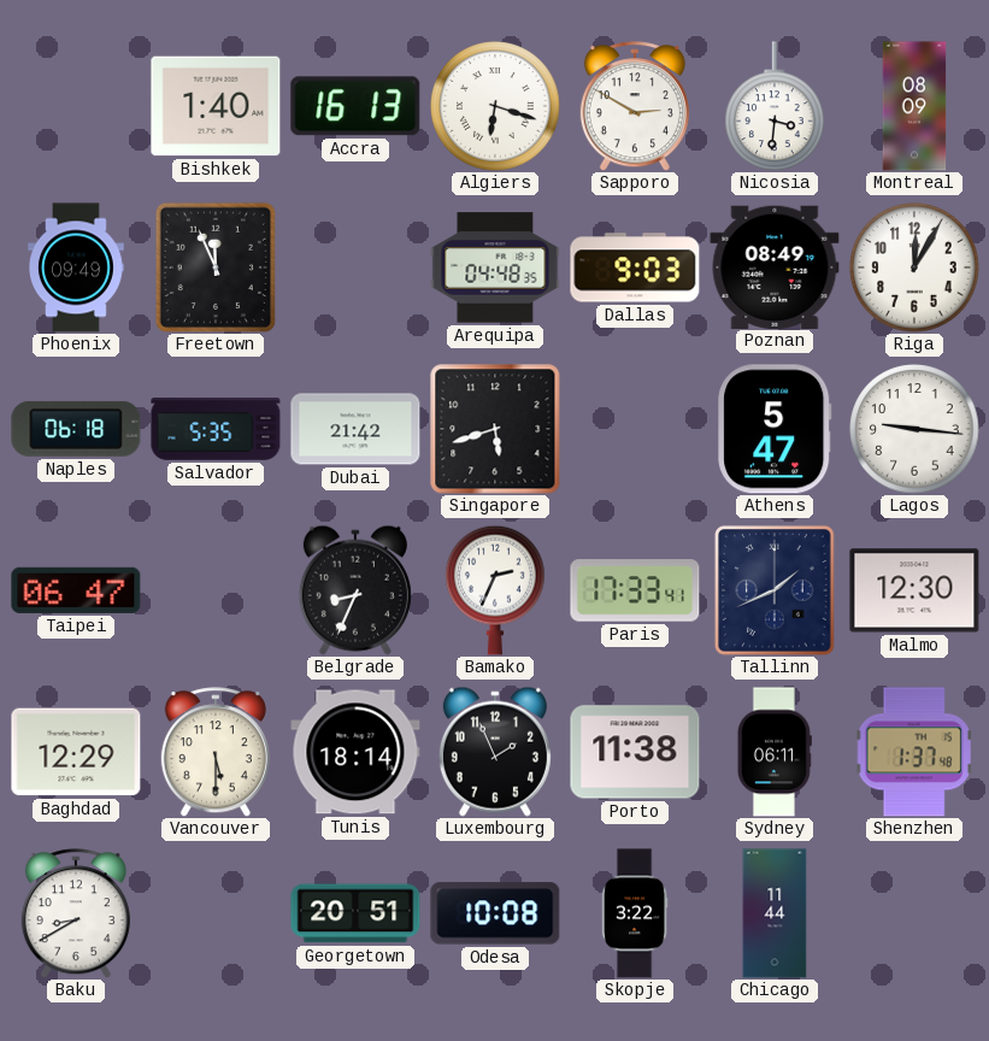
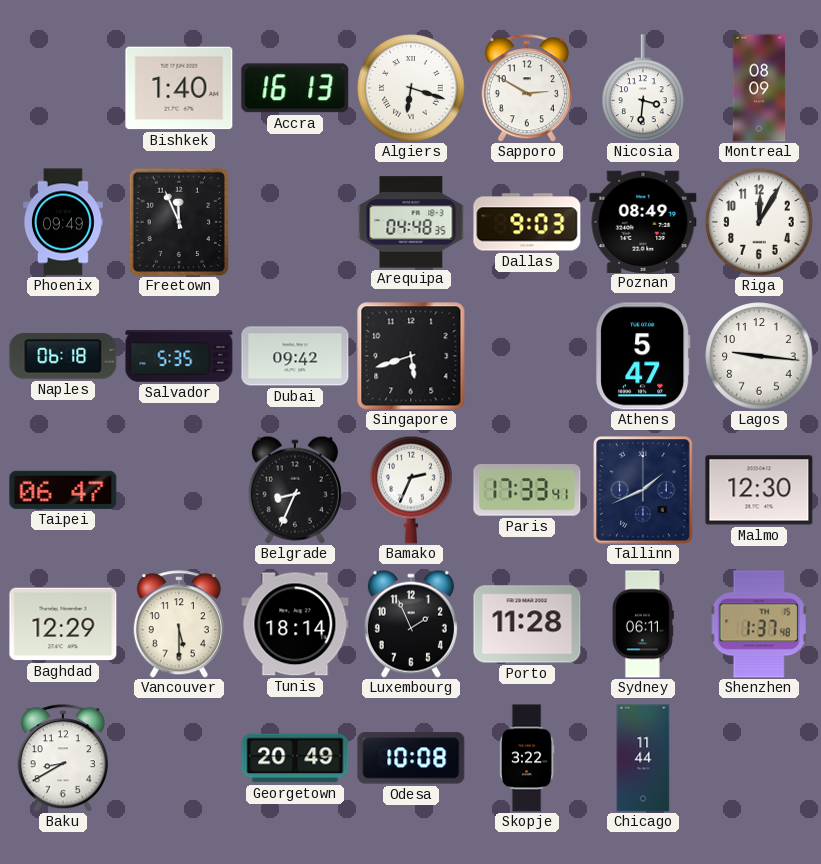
Dubai: 21:42 -> 09:42
Porto: 11:38 -> 11:28
Georgetown: 20:51 -> 20:49
